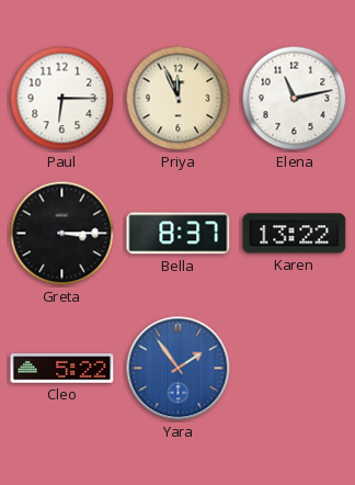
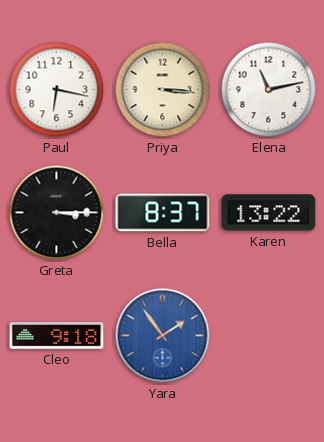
Paul: 6:15 -> 6:17
Priya: 11:56 -> 3:16
Cleo: 5:22 -> 9:18
